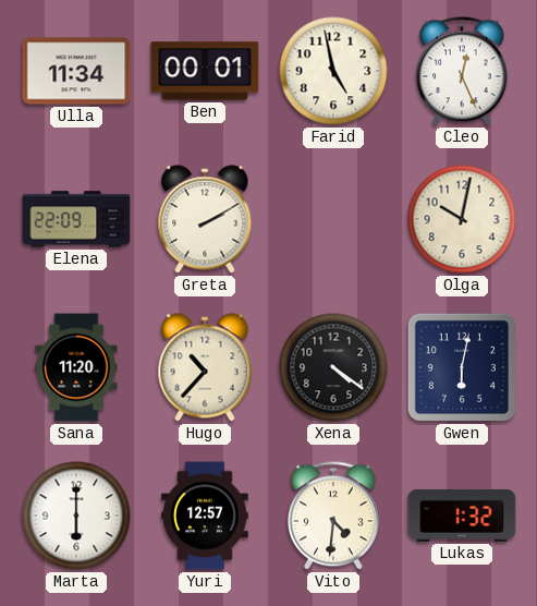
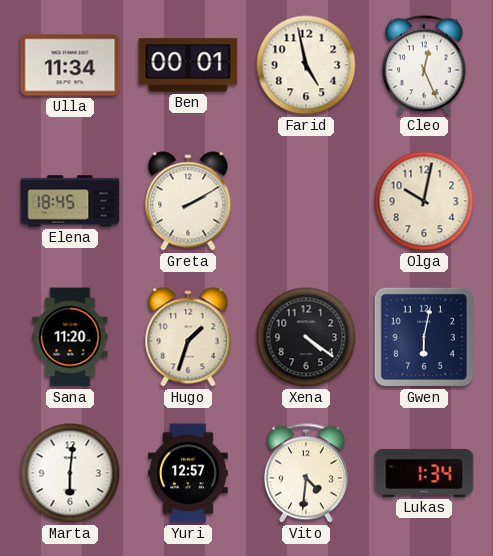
Elena: 22:09 -> 18:45
Hugo: 10:37 -> 1:33
Marta: 6:00 -> 6:01
Lukas: 1:32 -> 1:34
